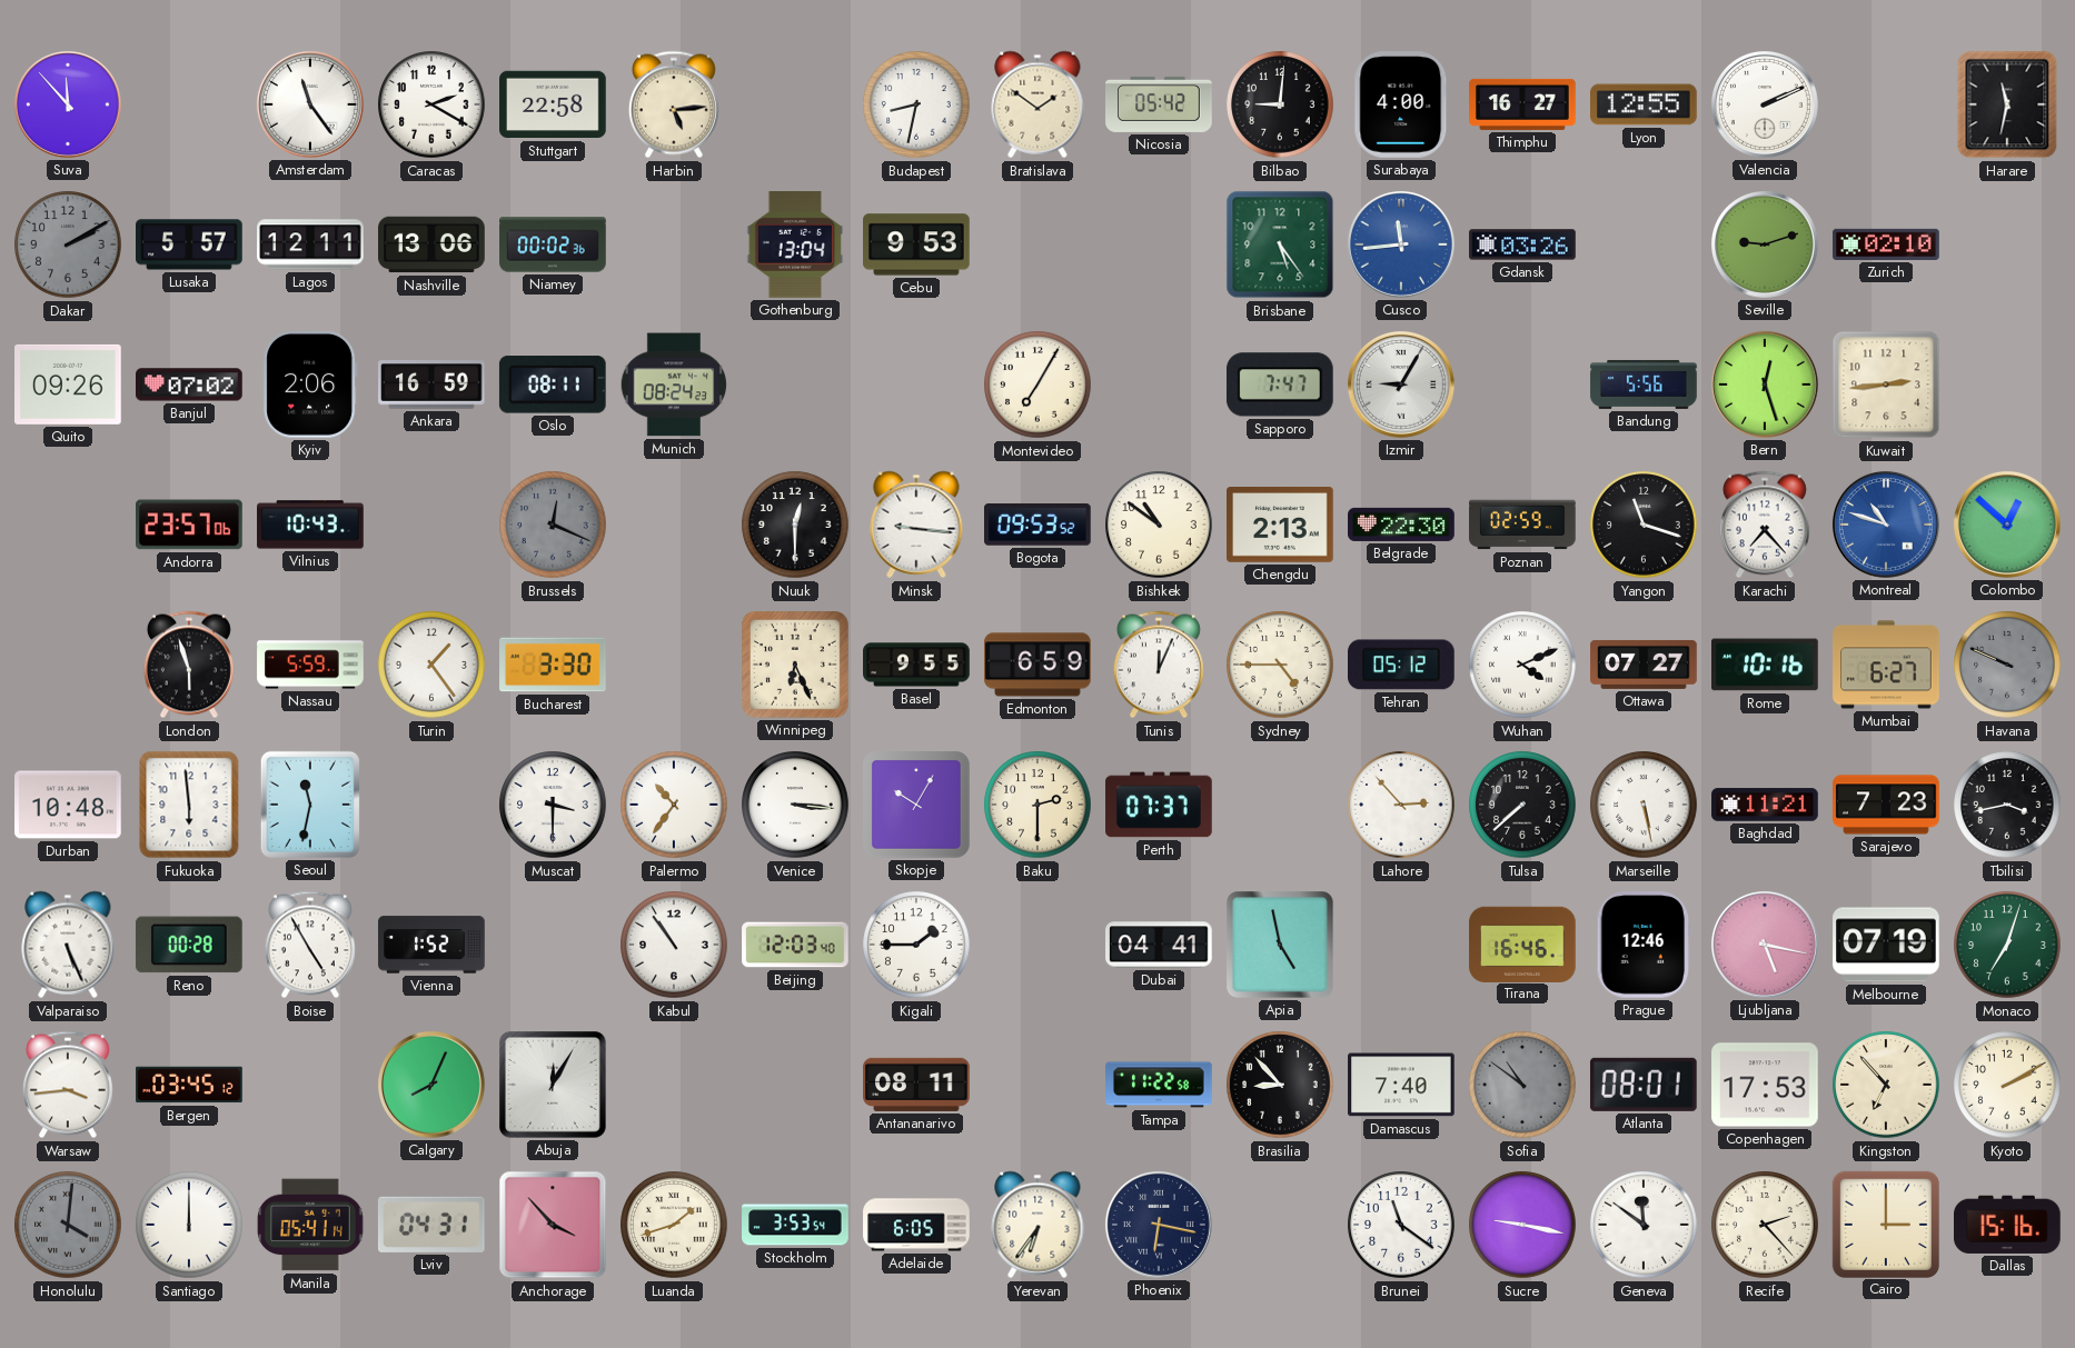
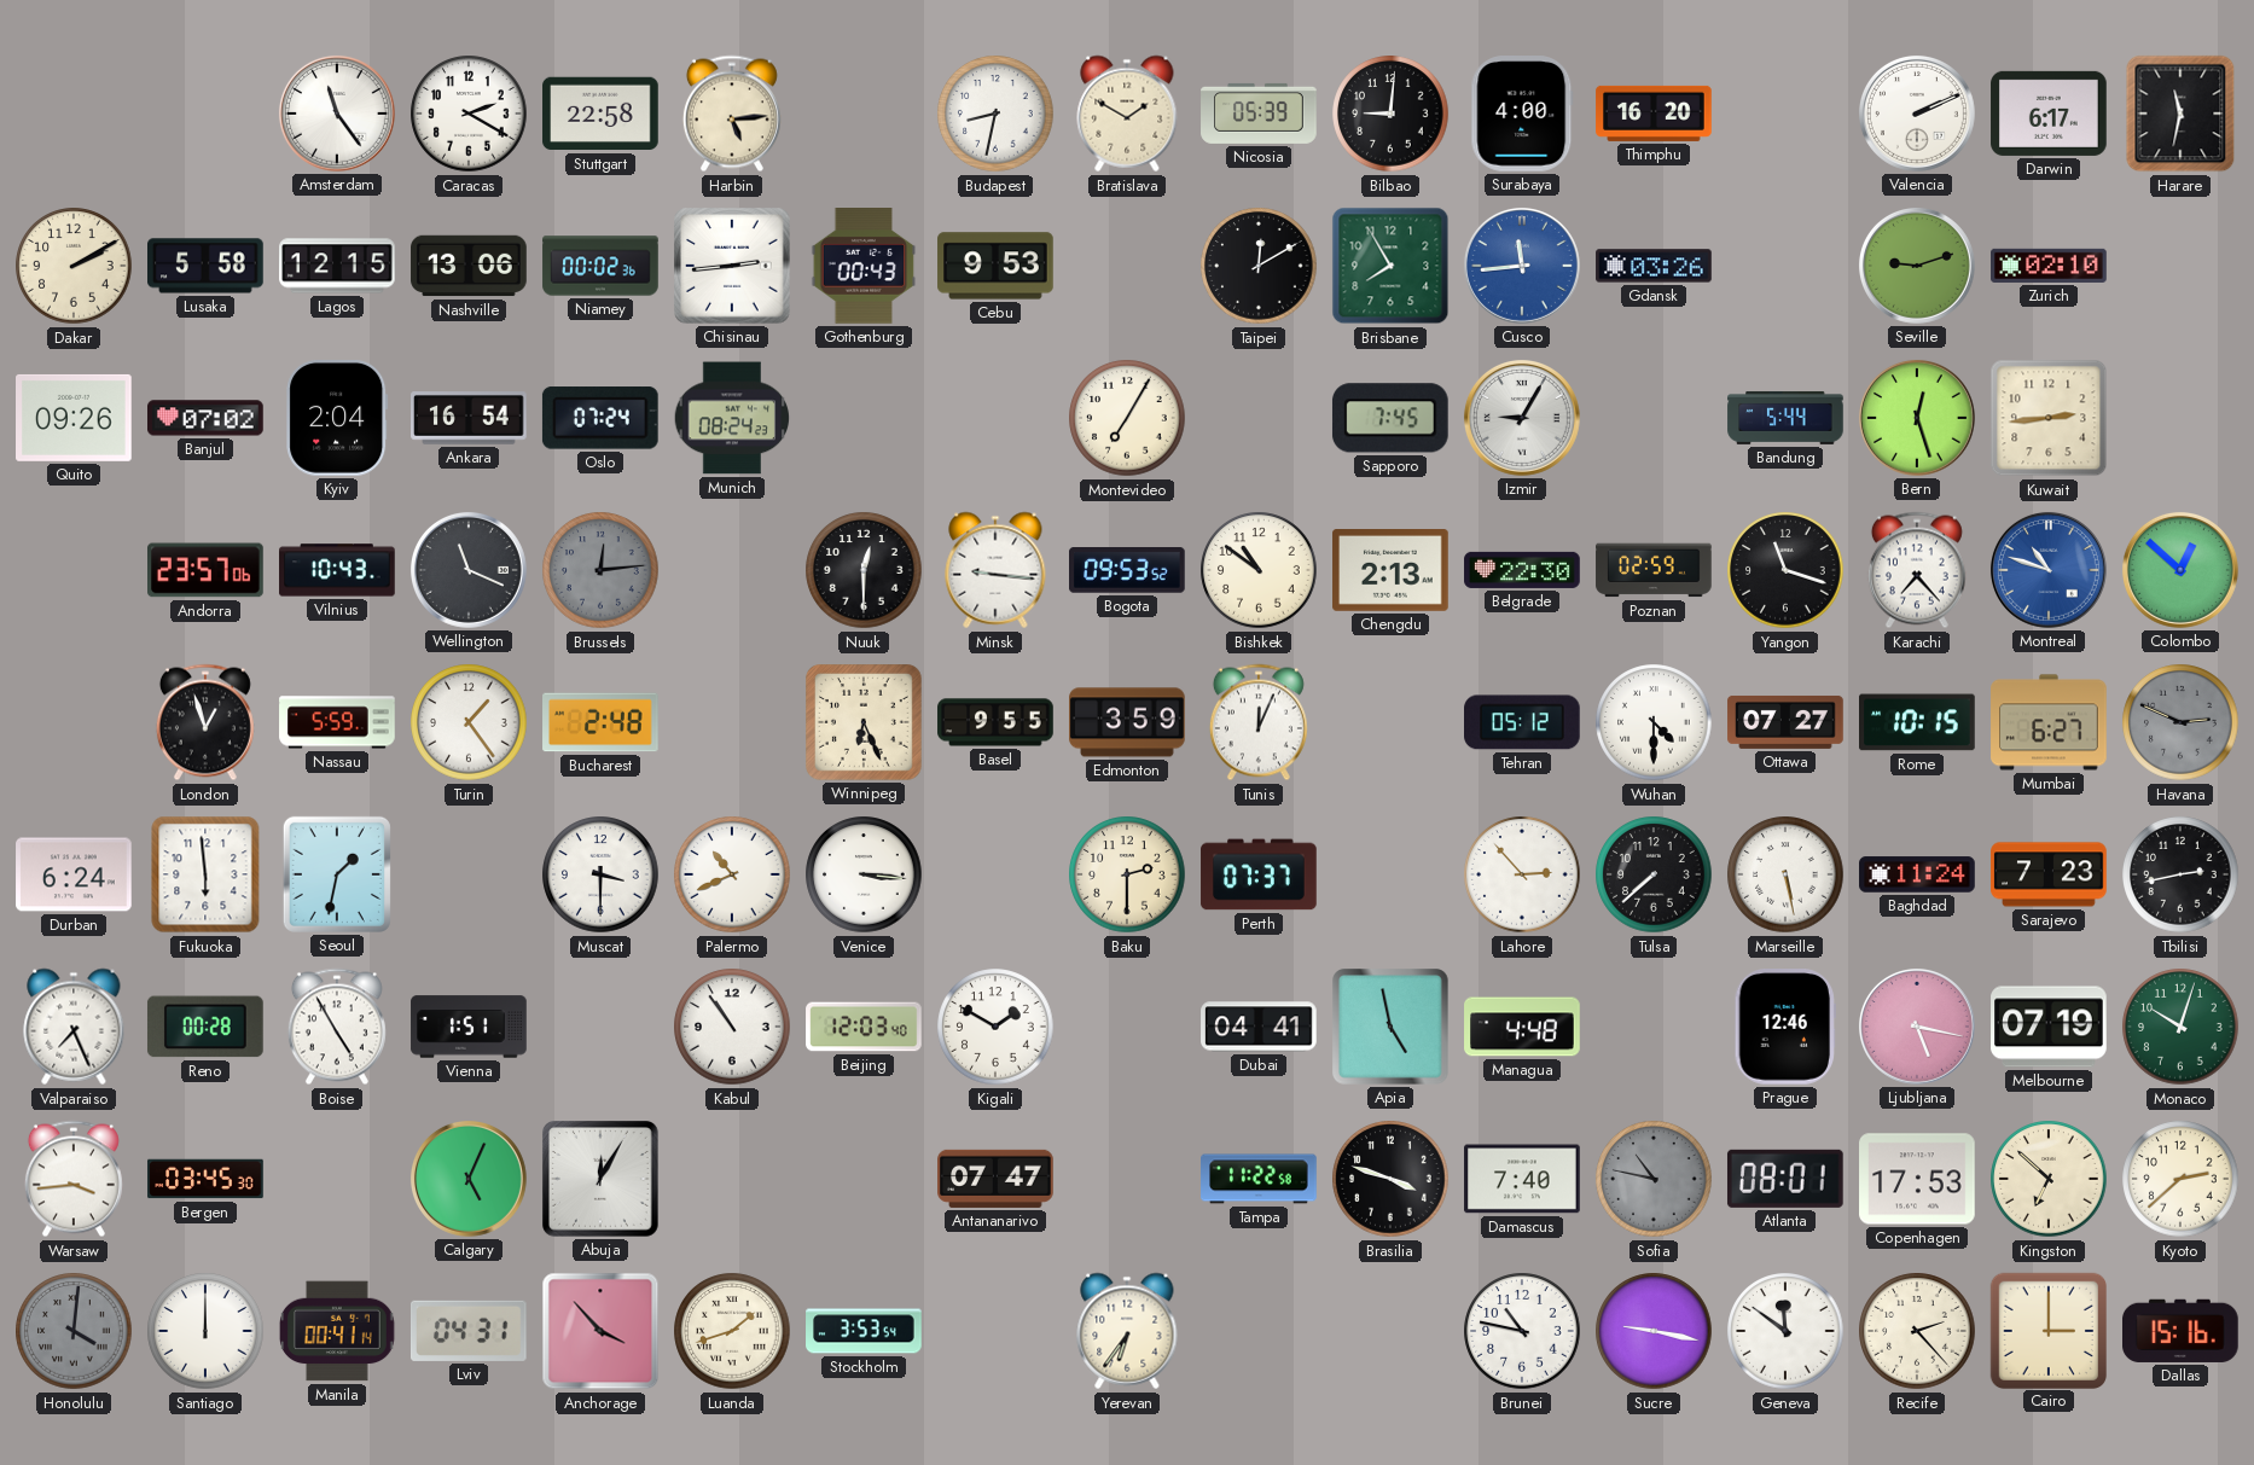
Suva: 11:53 -> none
Bratislava: 1:51 -> 1:50
Nicosia: 05:42 -> 05:39
Thimphu: 16:27 -> 16:20
Lyon: 12:55 -> none
Darwin: none -> 6:17
Dakar dial: grey -> cream
Lusaka: 5:57 -> 5:58
Lagos: 12:11 -> 12:15
Chisinau: none -> 2:44
Gothenburg: 13:04 -> 00:43
Taipei: none -> 12:10
Brisbane: 5:24 -> 7:55
Kyiv: 2:06 -> 2:04
Ankara: 16:59 -> 16:54
Oslo: 08:11 -> 07:24
Sapporo: 7:47 -> 7:45
Bandung: 5:56 -> 5:44
Wellington: none -> 11:19
Brussels: 12:19 -> 12:14
London: 5:57 -> 12:57
Bucharest: 3:30 -> 2:48
Edmonton: 6:59 -> 3:59
Sydney: 4:45 -> none
Wuhan: 4:11 -> 4:30
Rome: 10:16 -> 10:15
Havana: 9:49 -> 2:49
Durban: 10:48 -> 6:24
Seoul: 11:32 -> 1:32
Palermo: 10:36 -> 10:41
Skopje: 10:05 -> none
Baghdad: 11:21 -> 11:24
Tbilisi: 3:43 -> 2:43
Valparaiso: 5:26 -> 7:26
Vienna: 1:52 -> 1:51
Kigali: 1:45 -> 1:50
Managua: none -> 4:48
Tirana: 16:46 -> none
Monaco: 7:03 -> 10:03
Bergen: 03:45:12 -> 03:45:30
Calgary: 8:04 -> 5:04
Antananarivo: 08:11 -> 07:47
Brasilia: 8:53 -> 3:48
Sofia: 10:51 -> 10:47
Kingston: 6:53 -> 6:52
Kyoto: 2:10 -> 2:38
Manila: 05:41 -> 00:41
Adelaide: 6:05 -> none
Phoenix: 6:17 -> none
Brunei: 11:21 -> 10:47
